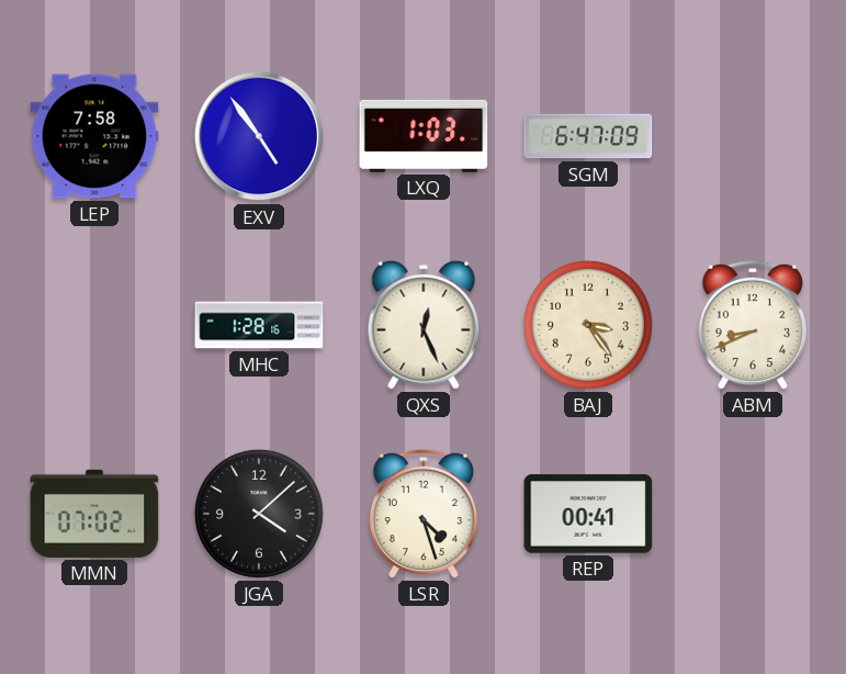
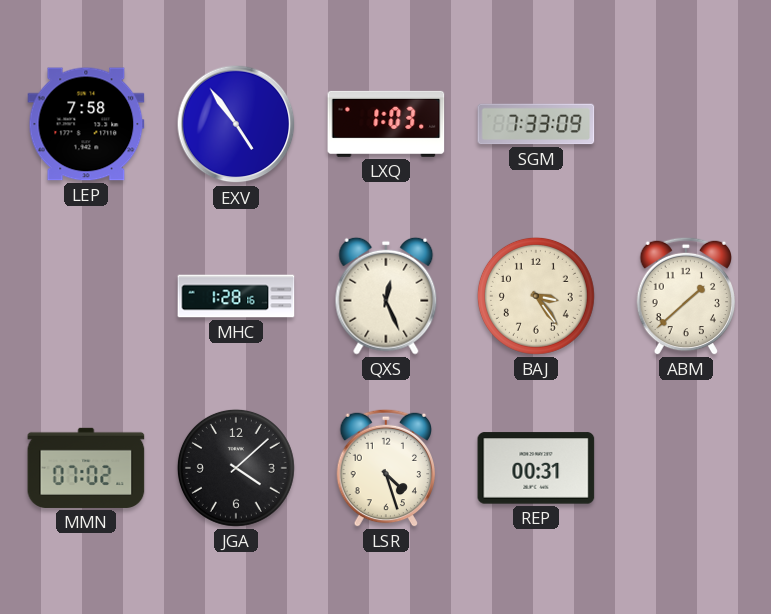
SGM: 6:47 -> 7:33
ABM: 8:41 -> 1:38
REP: 00:41 -> 00:31
